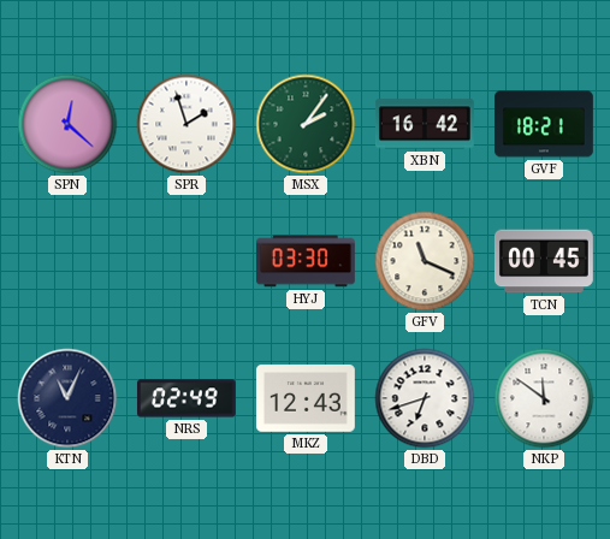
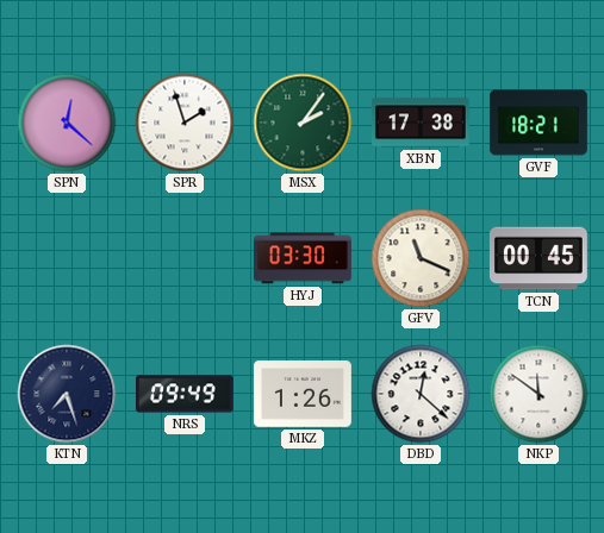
XBN: 16:42 -> 17:38
KTN: 11:04 -> 7:27
NRS: 02:49 -> 09:49
MKZ: 12:43 -> 1:26
DBD: 6:42 -> 12:22
